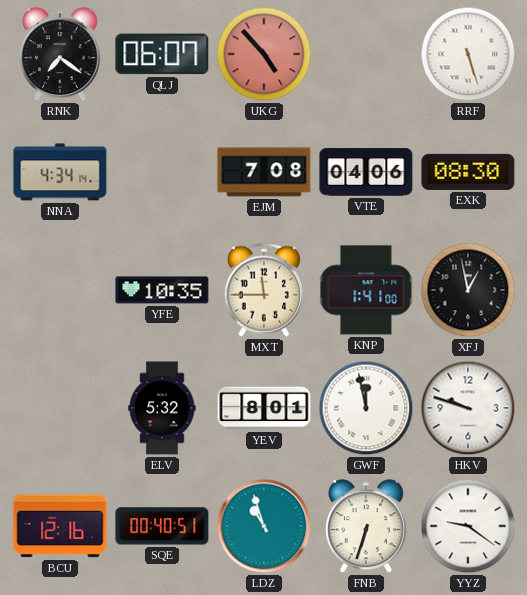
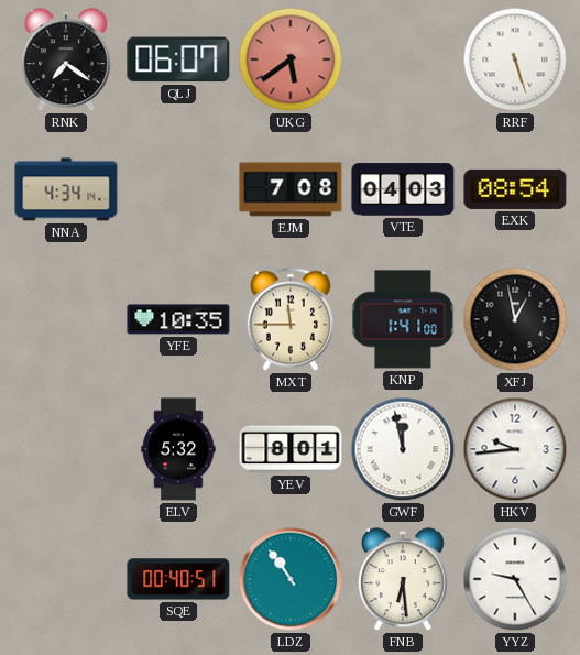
UKG: 4:53 -> 5:39
VTE: 04:06 -> 04:03
EXK: 08:30 -> 08:54
HKV: 9:48 -> 9:44
BCU: 12:16 -> none
LDZ: 10:57 -> 10:54
FNB: 6:33 -> 6:29
YYZ: 9:21 -> 9:25
